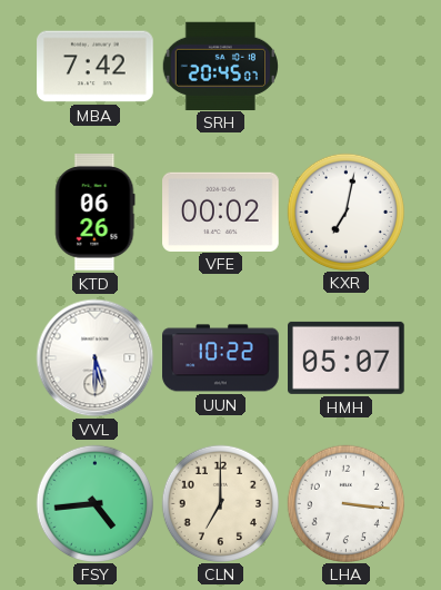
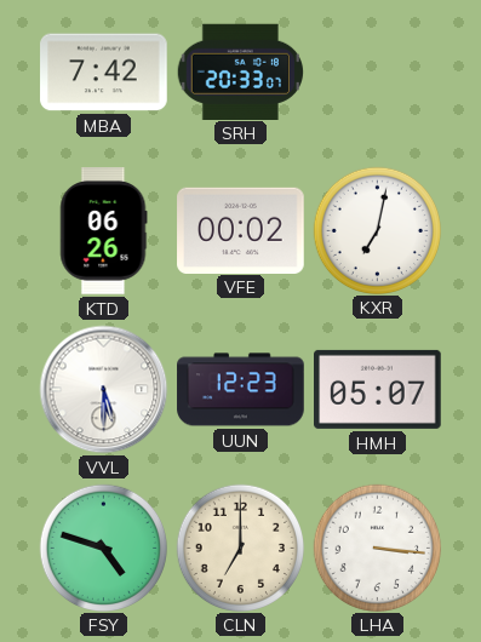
SRH: 20:45 -> 20:33
UUN: 10:22 -> 12:23
FSY: 4:44 -> 4:48
